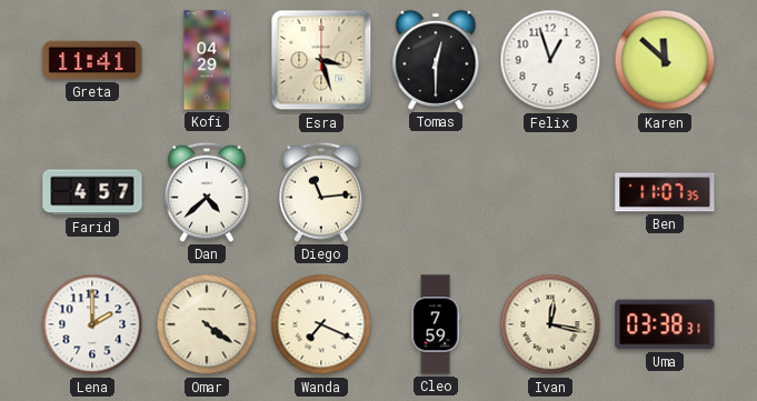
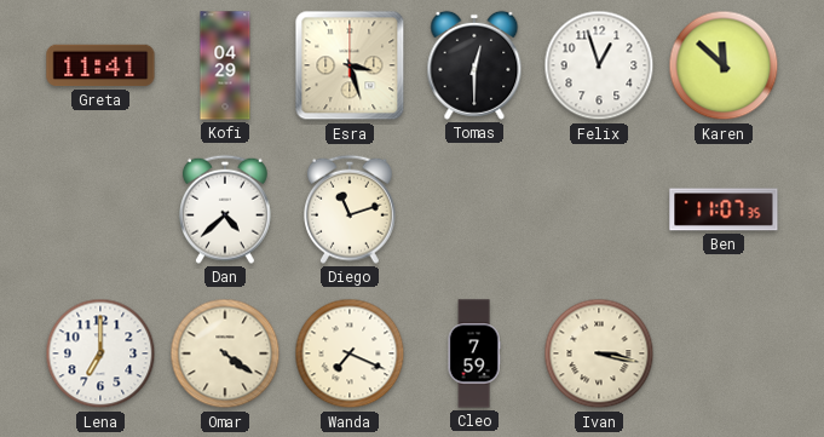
Farid: 4:57 -> none
Diego: 11:14 -> 11:12
Lena: 2:00 -> 7:00
Ivan: 12:17 -> 3:17
Uma: 03:38 -> none
